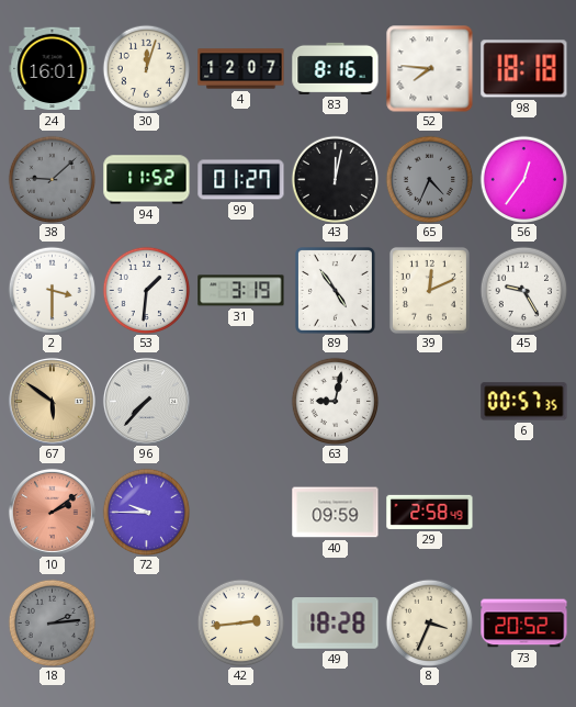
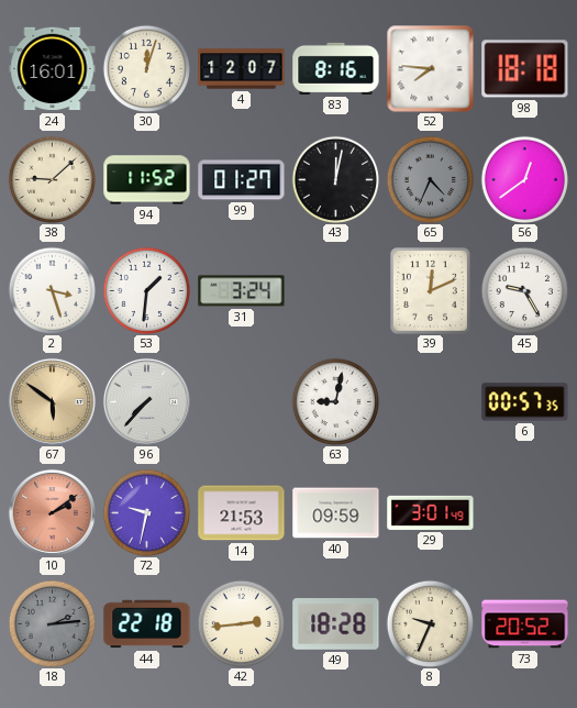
38 dial: grey -> cream
56: 12:36 -> 12:39
2: 3:30 -> 3:27
31: 3:19 -> 3:24
89: 4:54 -> none
72: 9:45 -> 9:32
14: none -> 21:53
29: 2:58 -> 3:01
44: none -> 22:18
8: 3:34 -> 9:34
